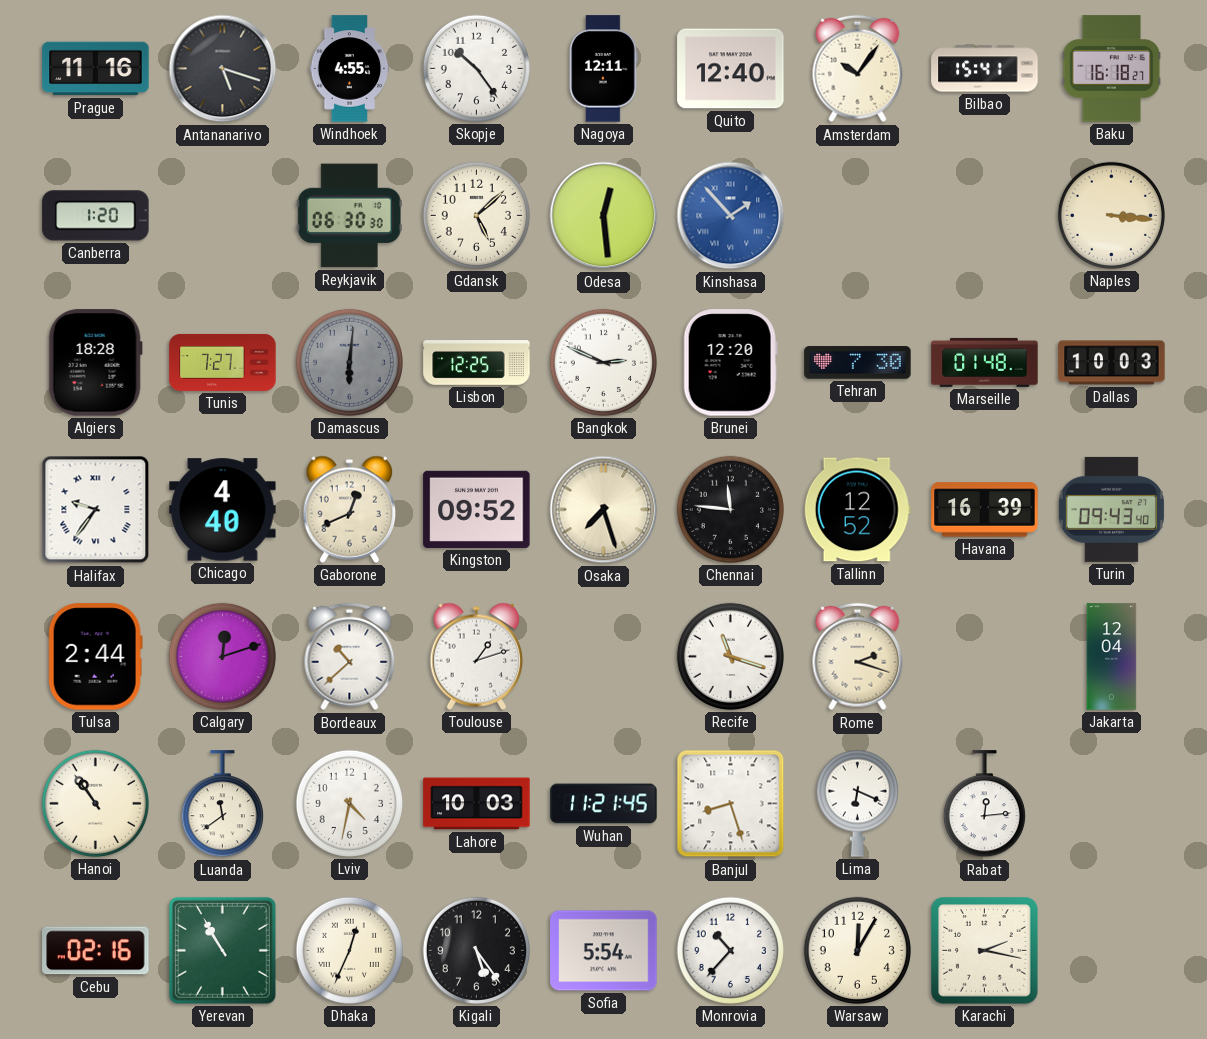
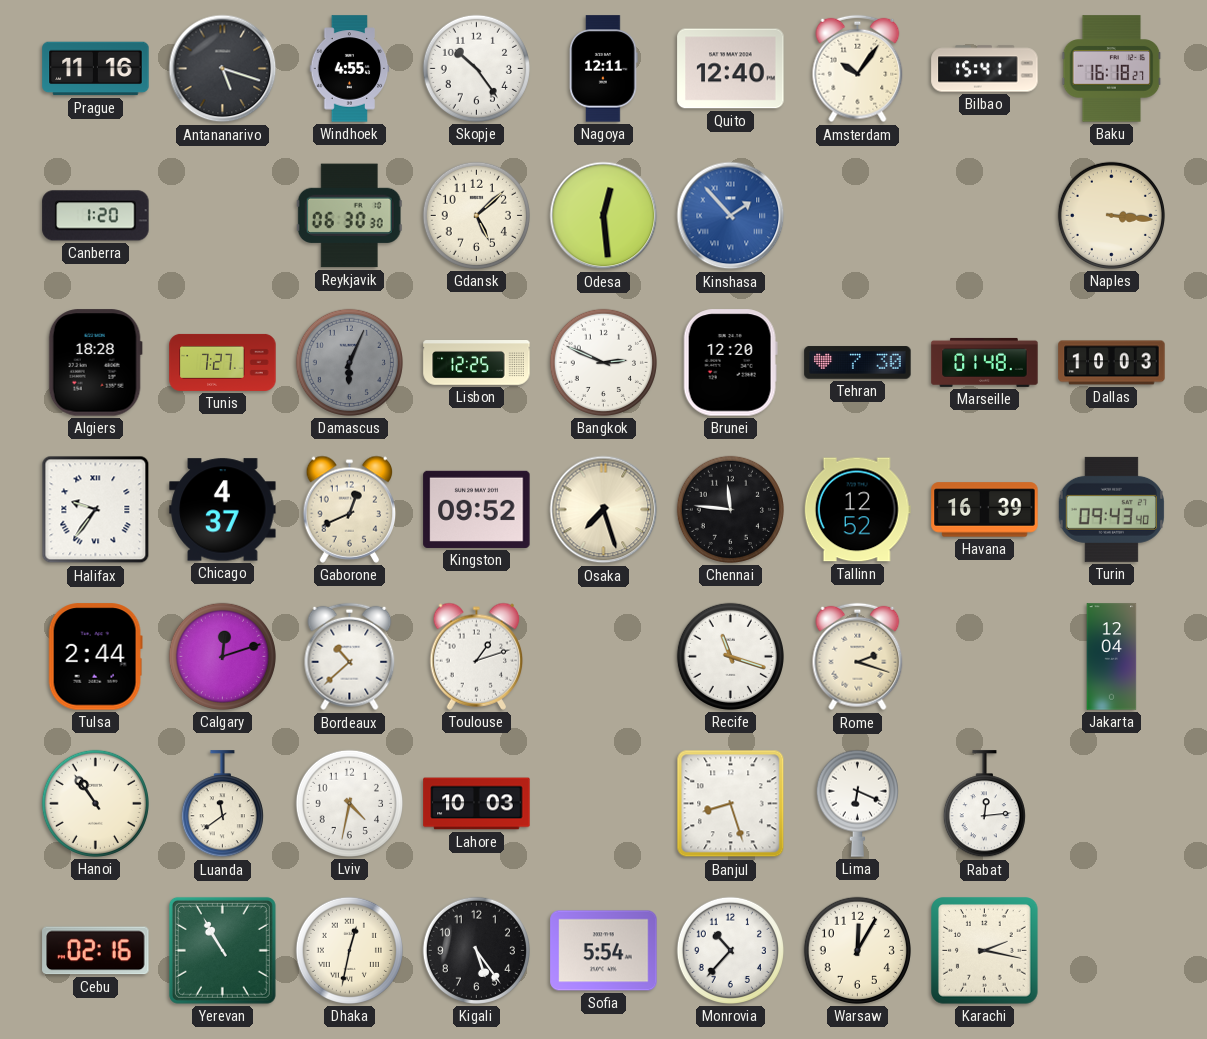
Damascus: 6:01 -> 6:04
Chicago: 4:40 -> 4:37
Wuhan: 11:21 -> none
Dhaka: 12:34 -> 12:32
